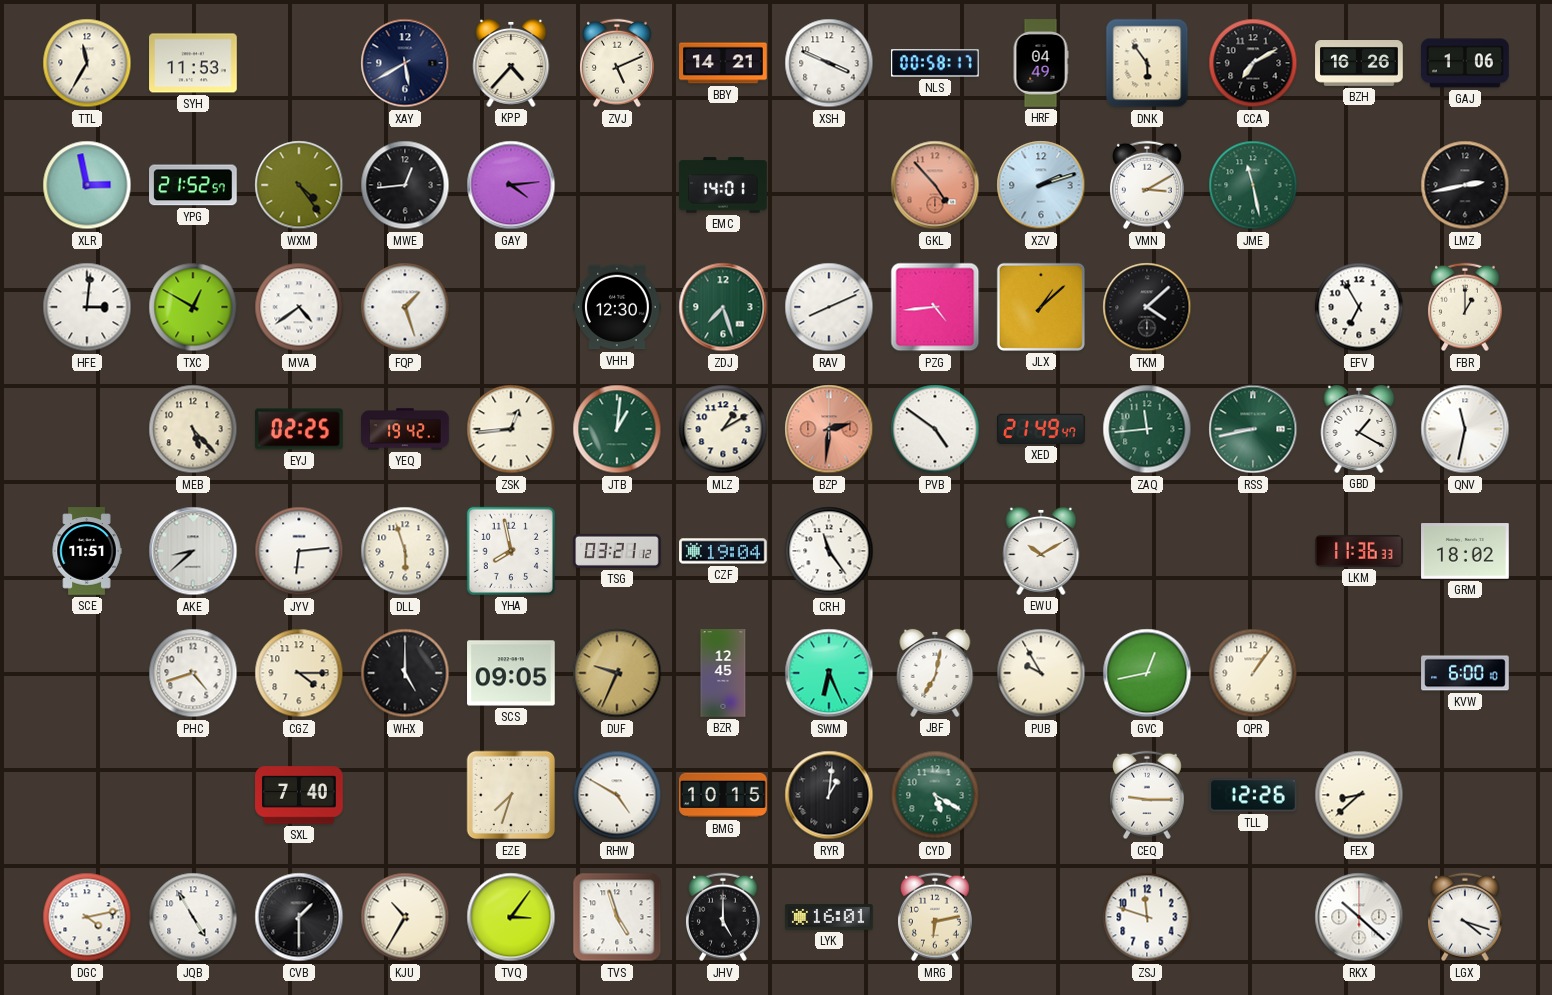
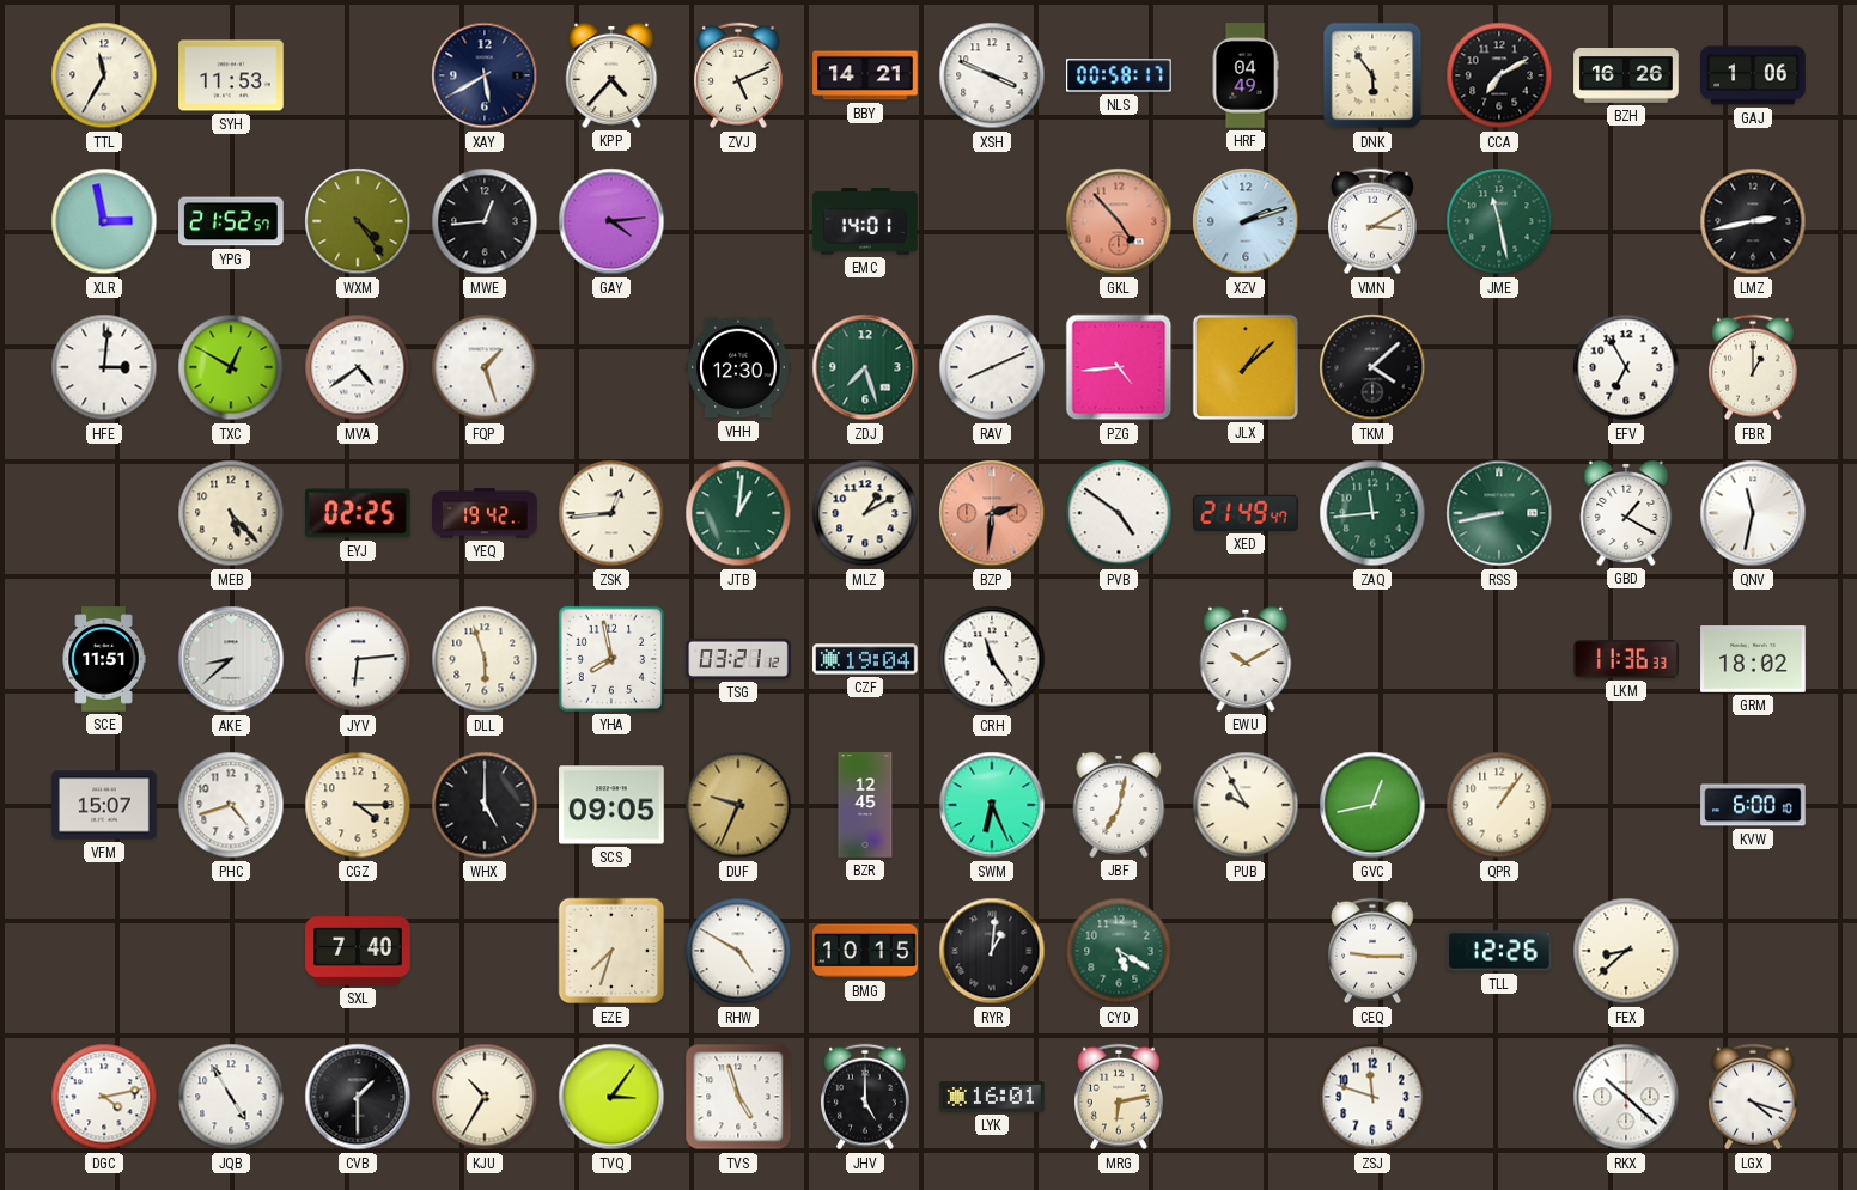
VFM: none -> 15:07
